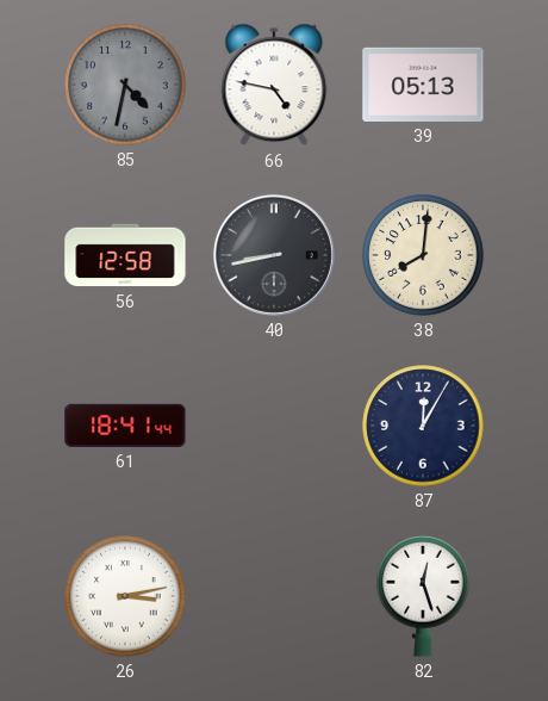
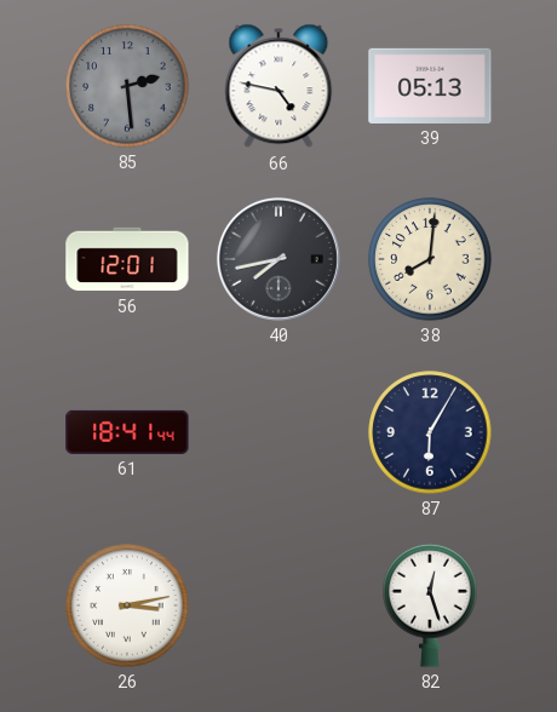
85: 4:32 -> 2:29
56: 12:58 -> 12:01
40: 8:43 -> 7:43
87: 12:05 -> 6:05
